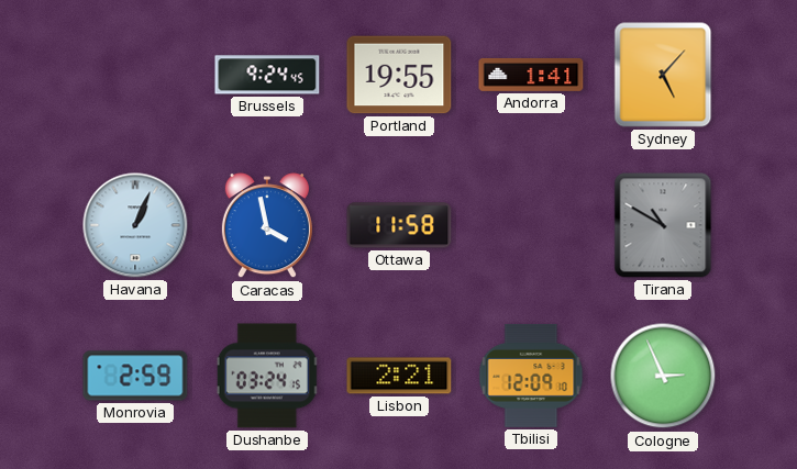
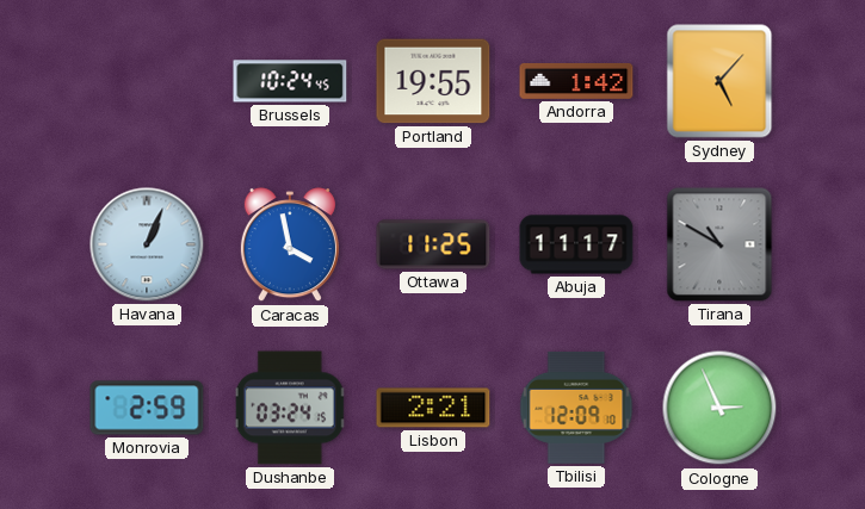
Brussels: 9:24 -> 10:24
Andorra: 1:41 -> 1:42
Ottawa: 11:58 -> 11:25
Abuja: none -> 11:17
